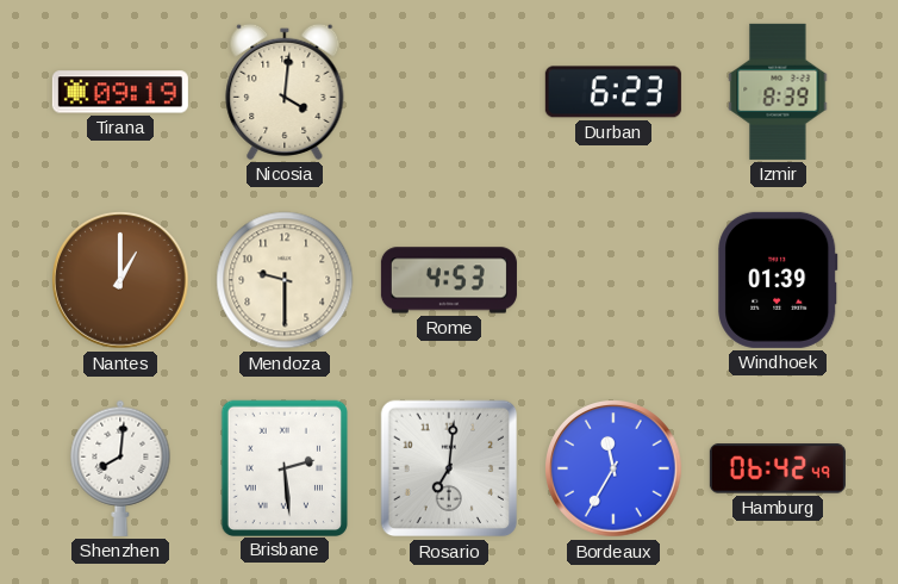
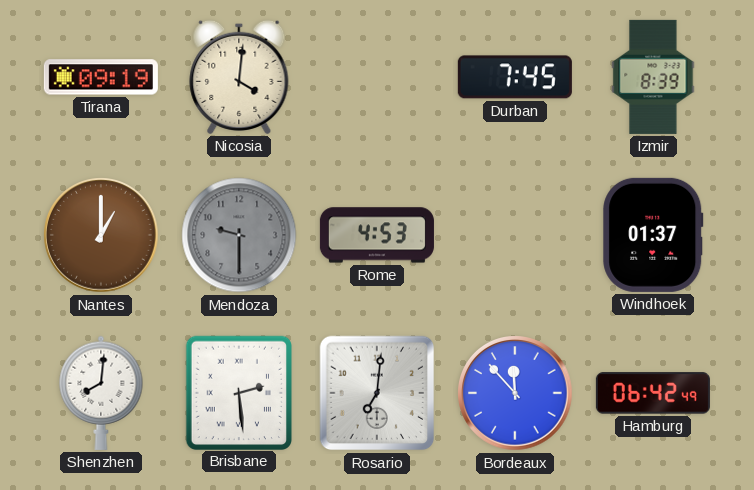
Durban: 6:23 -> 7:45
Mendoza dial: cream -> grey
Windhoek: 01:39 -> 01:37
Bordeaux: 11:35 -> 11:53
